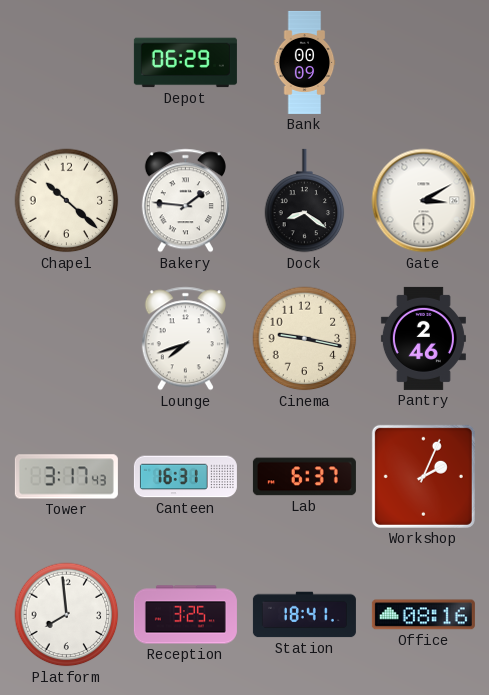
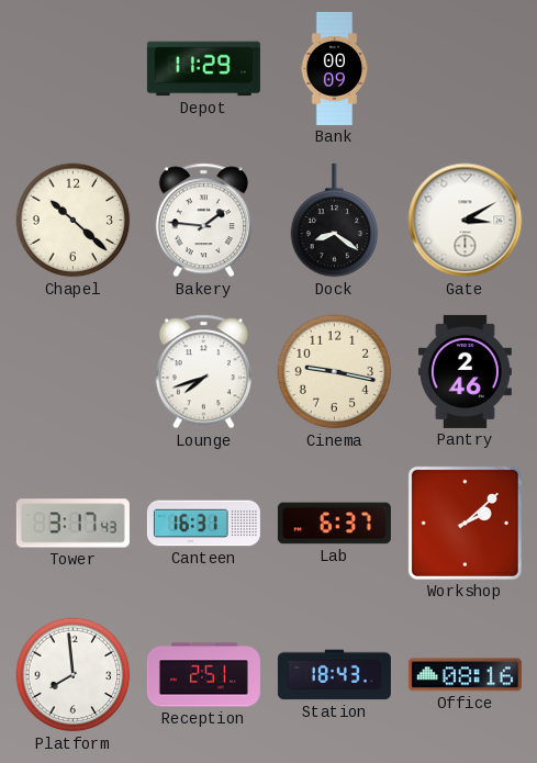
Depot: 06:29 -> 11:29
Workshop: 2:04 -> 2:08
Reception: 3:25 -> 2:51
Station: 18:41 -> 18:43
